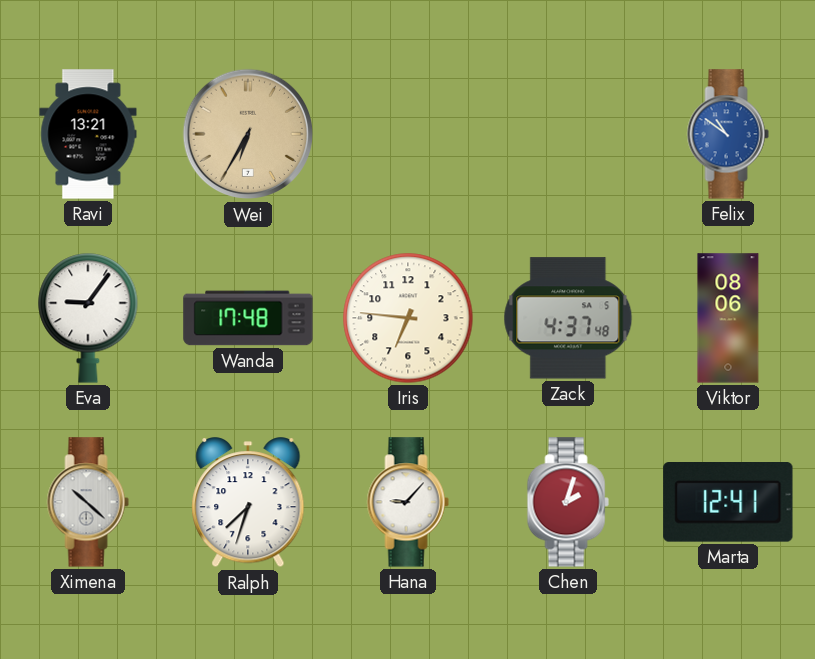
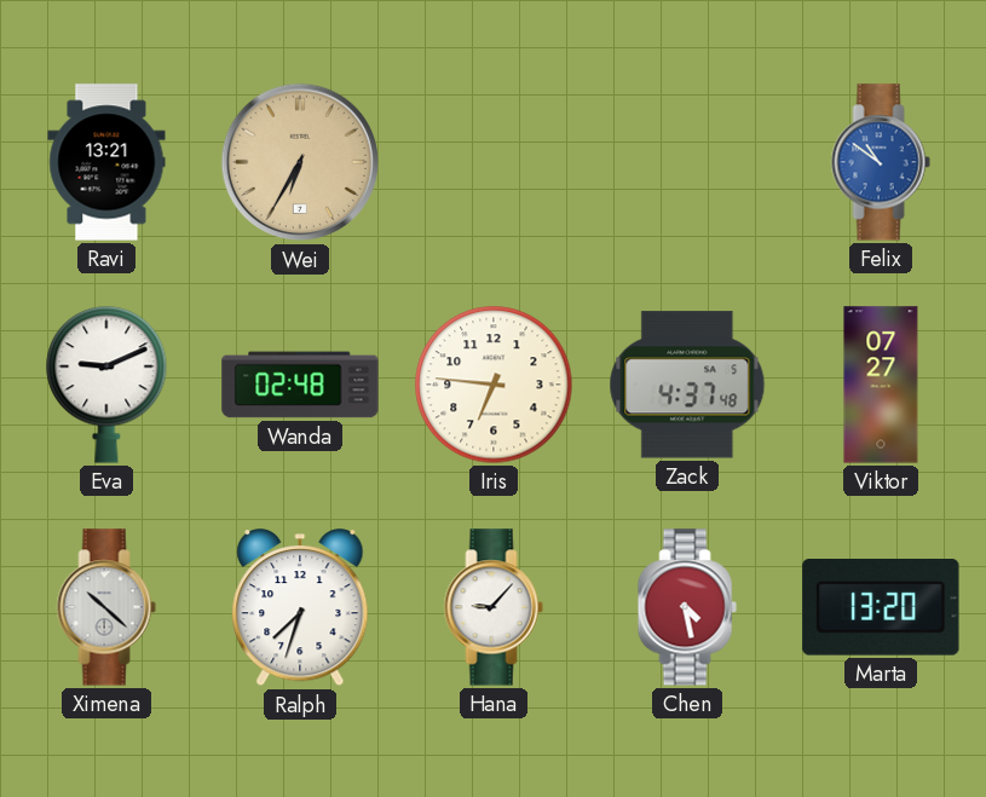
Eva: 9:06 -> 9:11
Wanda: 17:48 -> 02:48
Viktor: 08:06 -> 07:27
Chen: 2:03 -> 4:28
Marta: 12:41 -> 13:20
